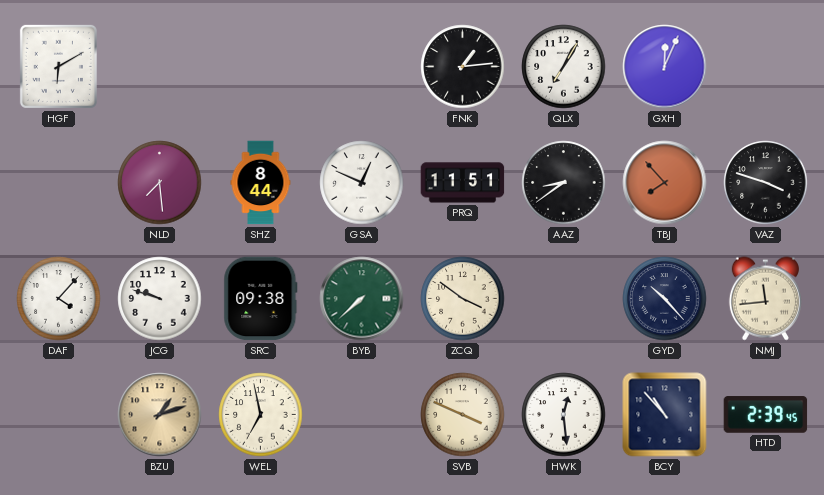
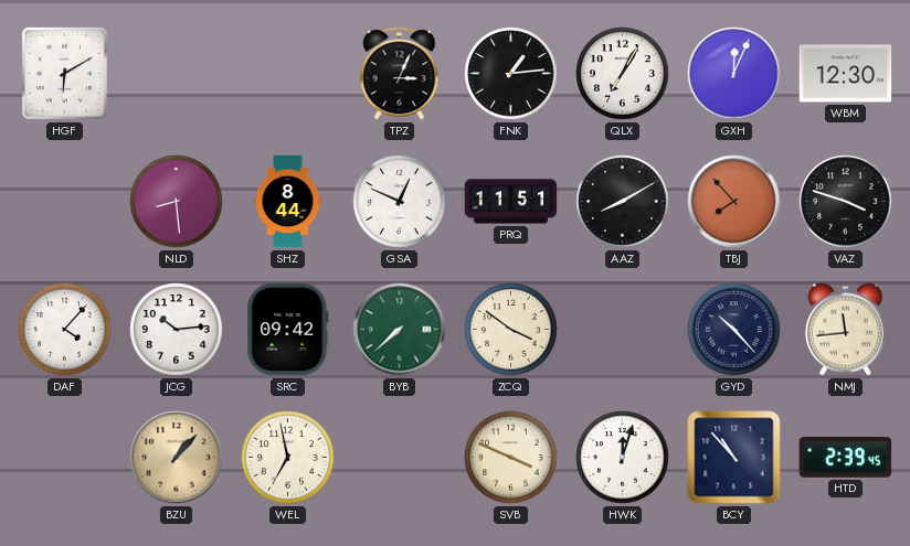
TPZ: none -> 3:04
WBM: none -> 12:30
NLD: 7:29 -> 8:29
AAZ: 8:39 -> 8:10
JCG: 9:48 -> 10:14
SRC: 09:38 -> 09:42
BZU: 1:12 -> 1:07
HWK: 12:29 -> 12:03
